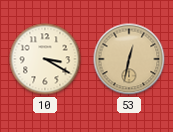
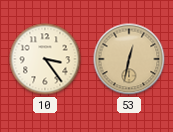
10: 3:20 -> 3:24
